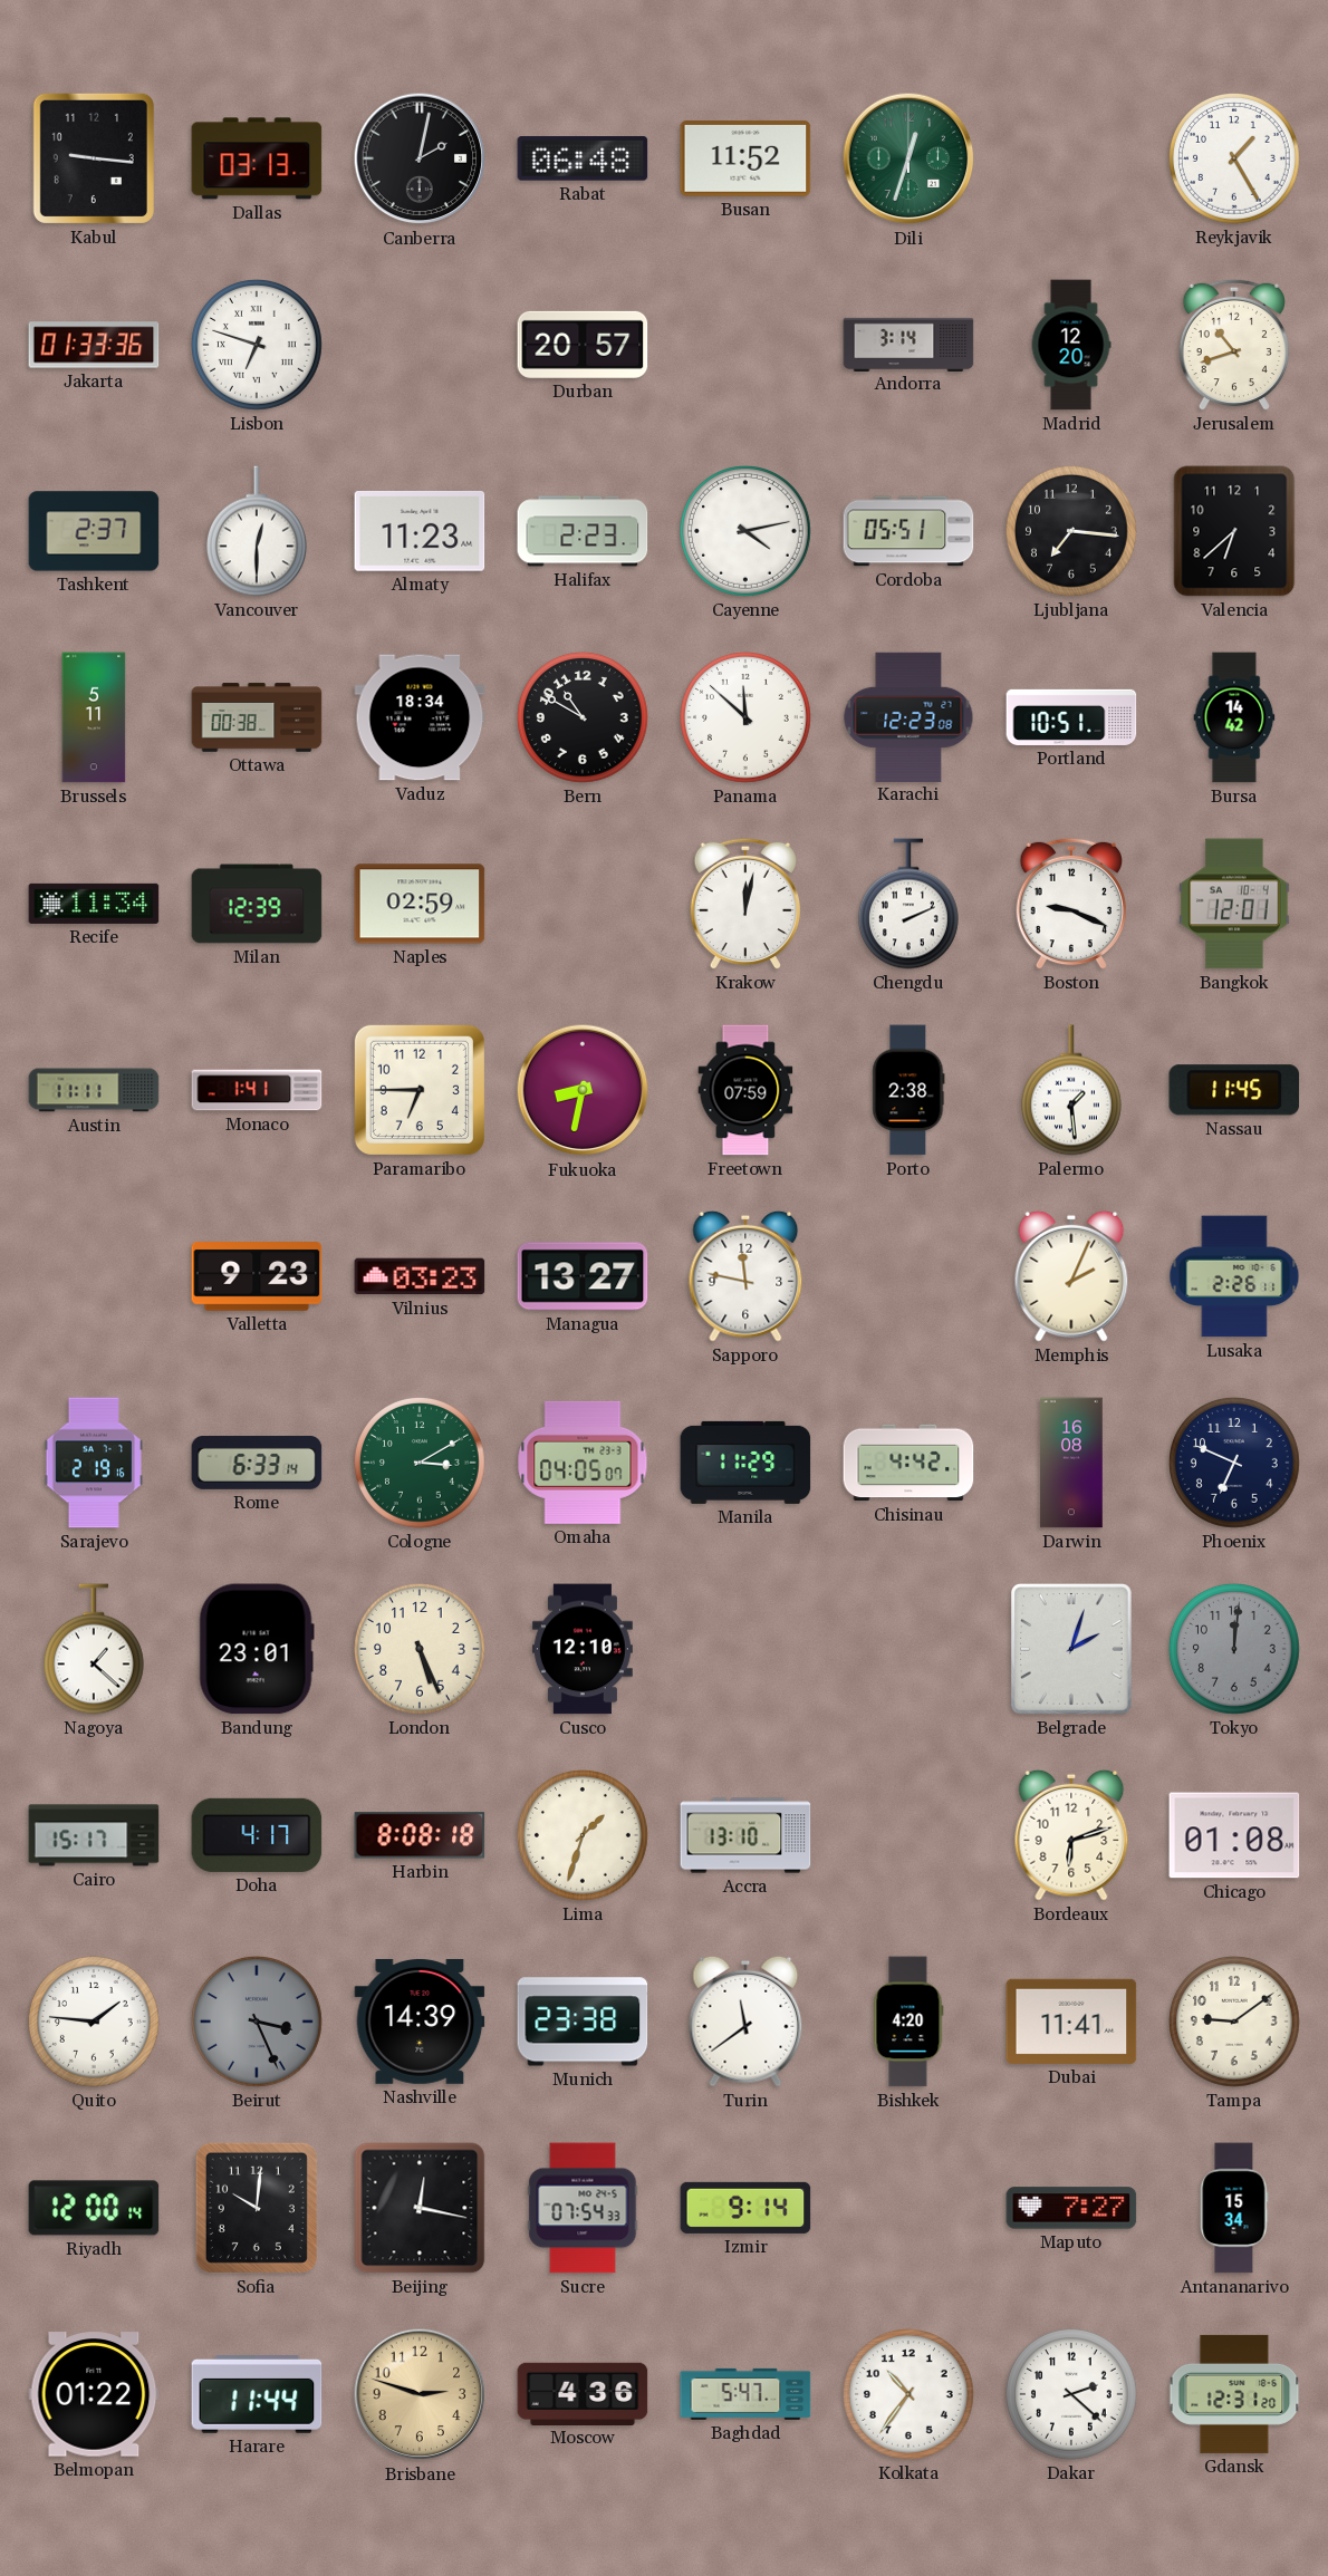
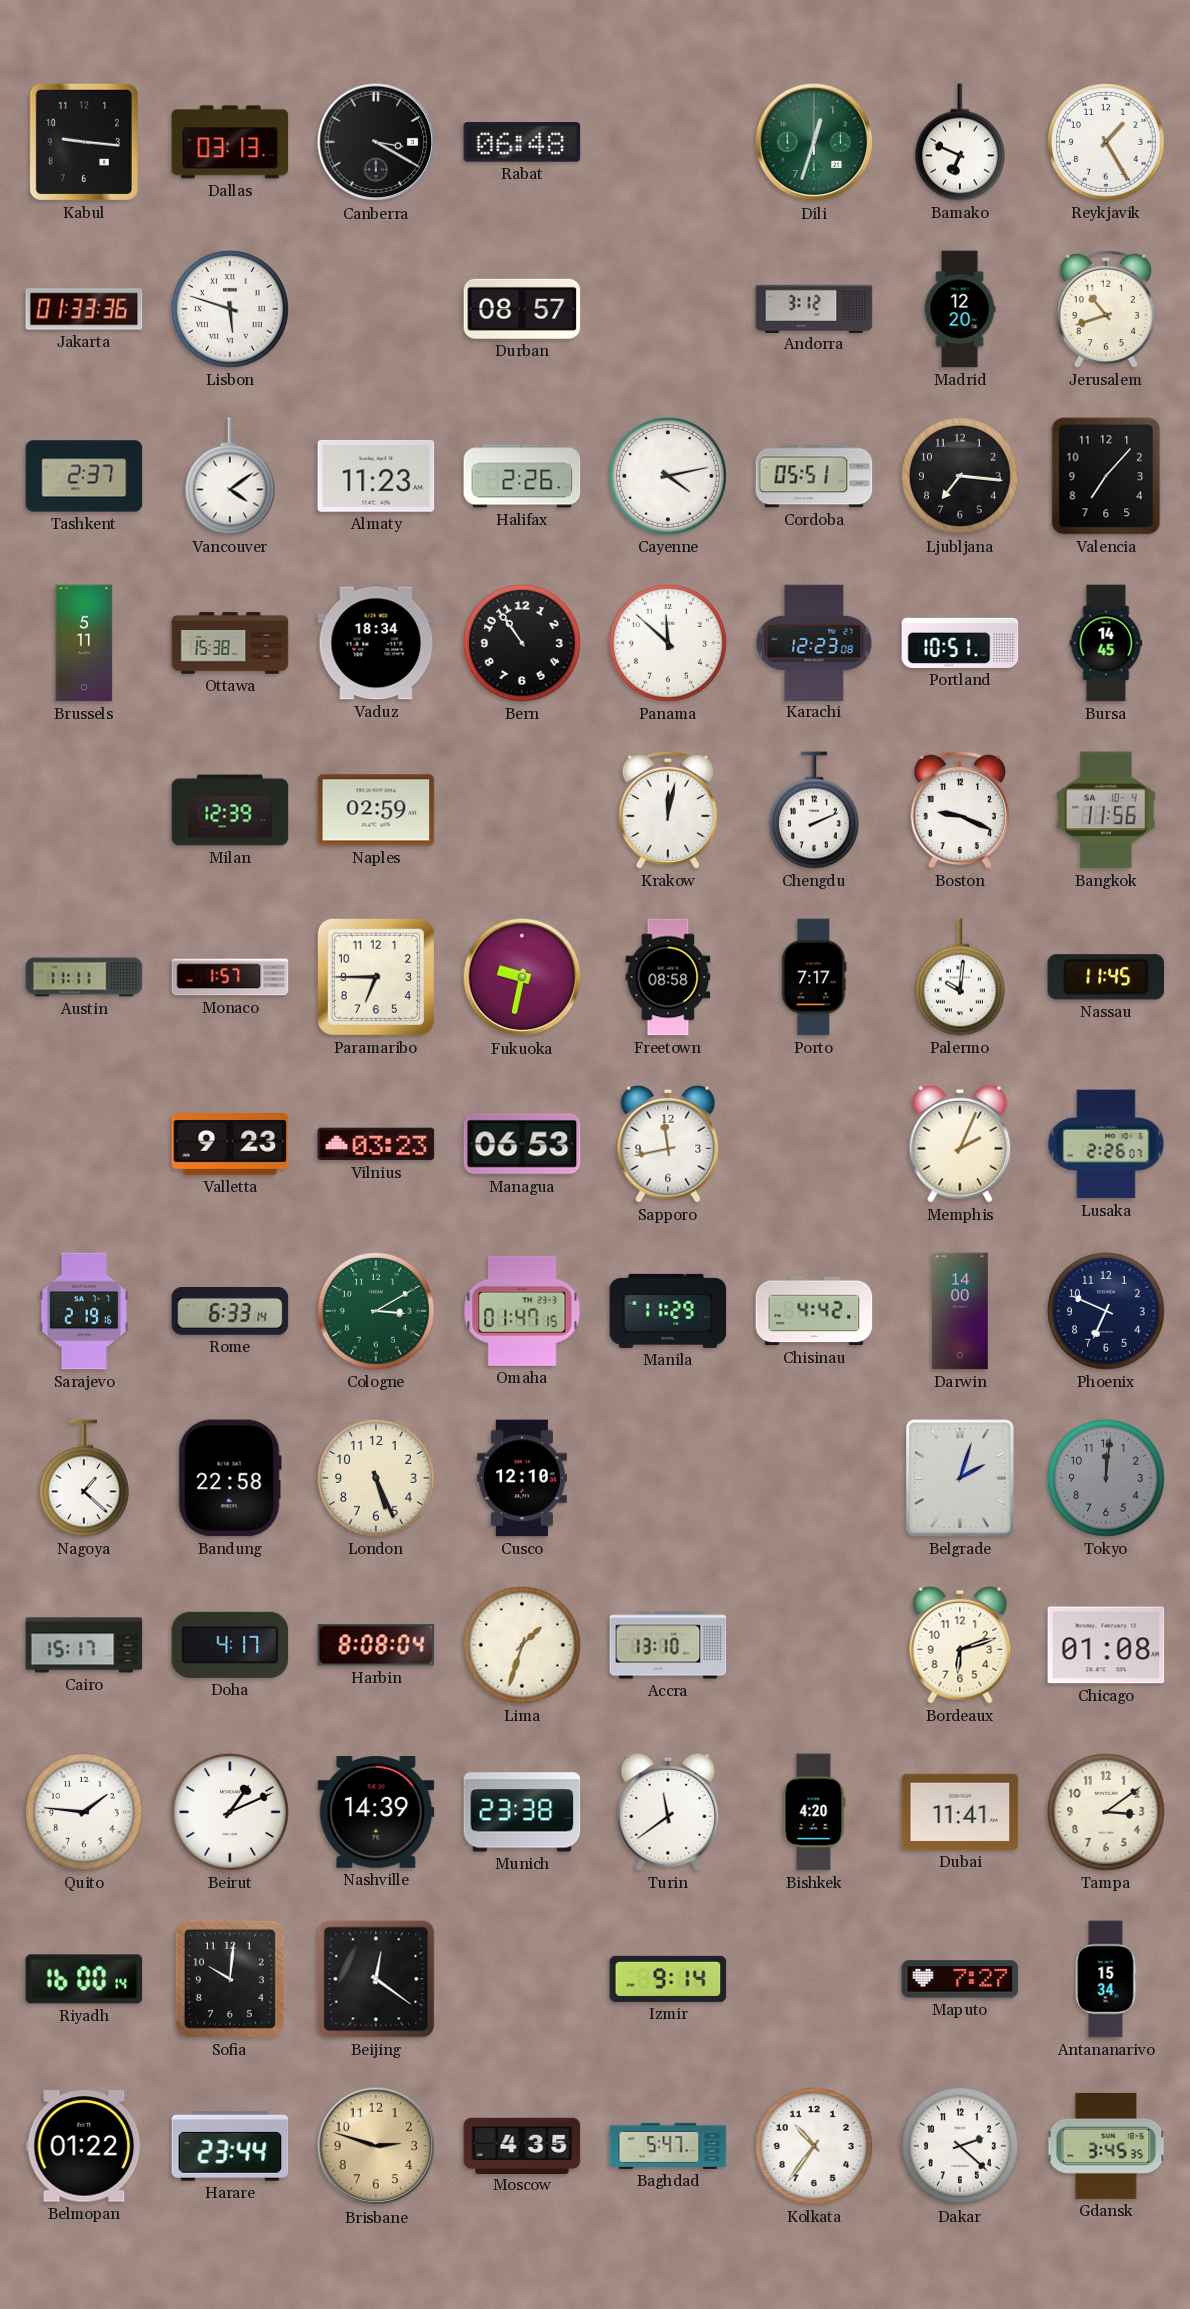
Canberra: 2:02 -> 3:20
Busan: 11:52 -> none
Bamako: none -> 6:49
Lisbon: 6:48 -> 5:48
Durban: 20:57 -> 08:57
Andorra: 3:14 -> 3:12
Vancouver: 12:30 -> 4:09
Halifax: 2:23 -> 2:26
Valencia: 6:38 -> 7:07
Ottawa: 00:38 -> 15:38
Bern: 10:50 -> 10:54
Bursa: 14:42 -> 14:45
Recife: 11:34 -> none
Bangkok: 12:01 -> 11:56
Monaco: 1:41 -> 1:57
Fukuoka: 8:32 -> 9:32
Freetown: 07:59 -> 08:58
Porto: 2:38 -> 7:17
Palermo: 1:29 -> 10:01
Managua: 13:27 -> 06:53
Sapporo: 11:47 -> 11:43
Lusaka: 2:26:11 -> 2:26:07
Omaha: 04:05 -> 01:47
Darwin: 16:08 -> 14:00
Bandung: 23:01 -> 22:58
Harbin: 8:08:18 -> 8:08:04
Beirut: 3:26 -> 1:11
Beirut dial: grey -> white
Tampa: 9:09 -> 3:09
Riyadh: 12:00 -> 16:00
Beijing: 12:17 -> 12:21
Sucre: 07:54 -> none
Harare: 11:44 -> 23:44
Moscow: 4:36 -> 4:35
Gdansk: 12:31 -> 3:45
